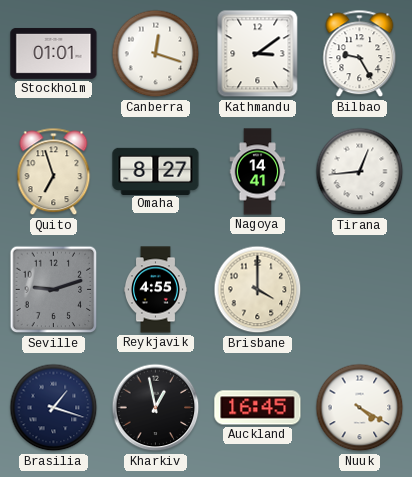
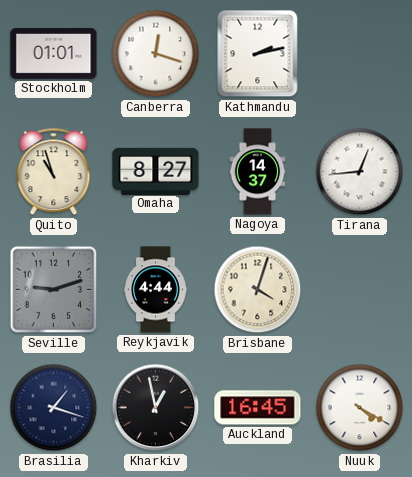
Kathmandu: 3:09 -> 2:13
Bilbao: 9:25 -> none
Quito: 6:57 -> 10:57
Nagoya: 14:41 -> 14:37
Reykjavik: 4:55 -> 4:44
Brisbane: 4:00 -> 4:03
